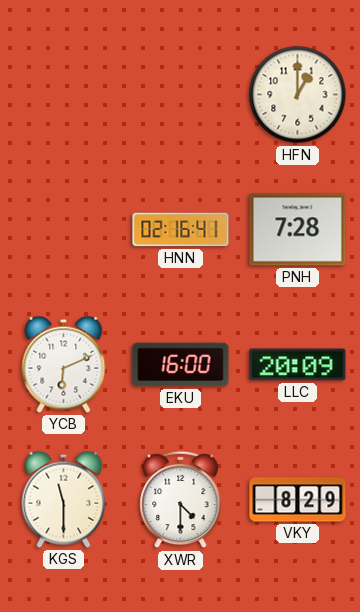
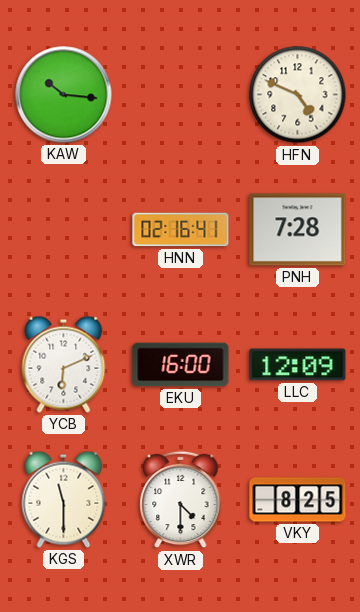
KAW: none -> 10:16
HFN: 1:00 -> 4:49
LLC: 20:09 -> 12:09
VKY: 8:29 -> 8:25
